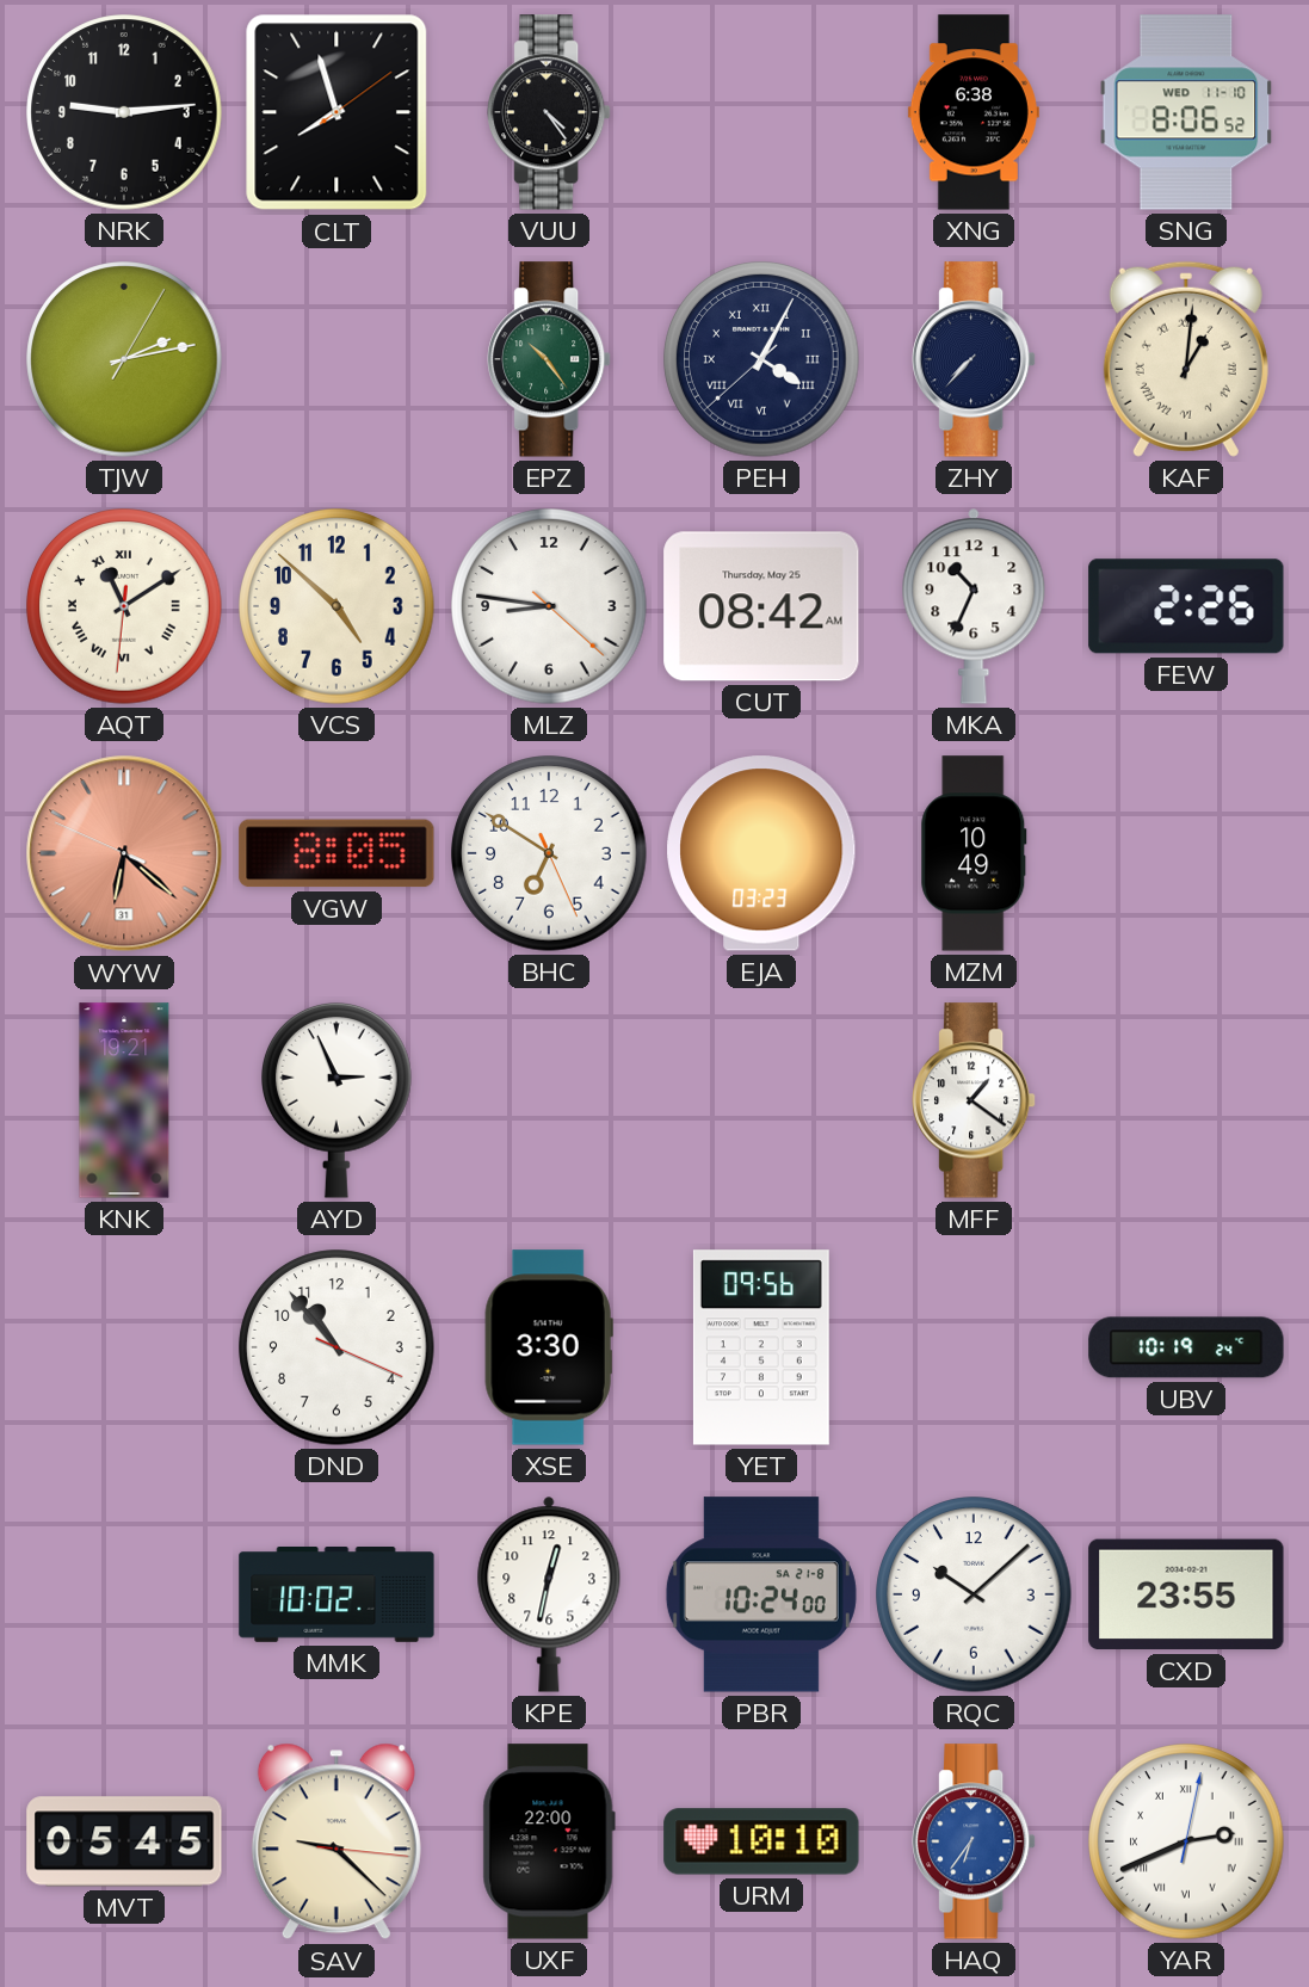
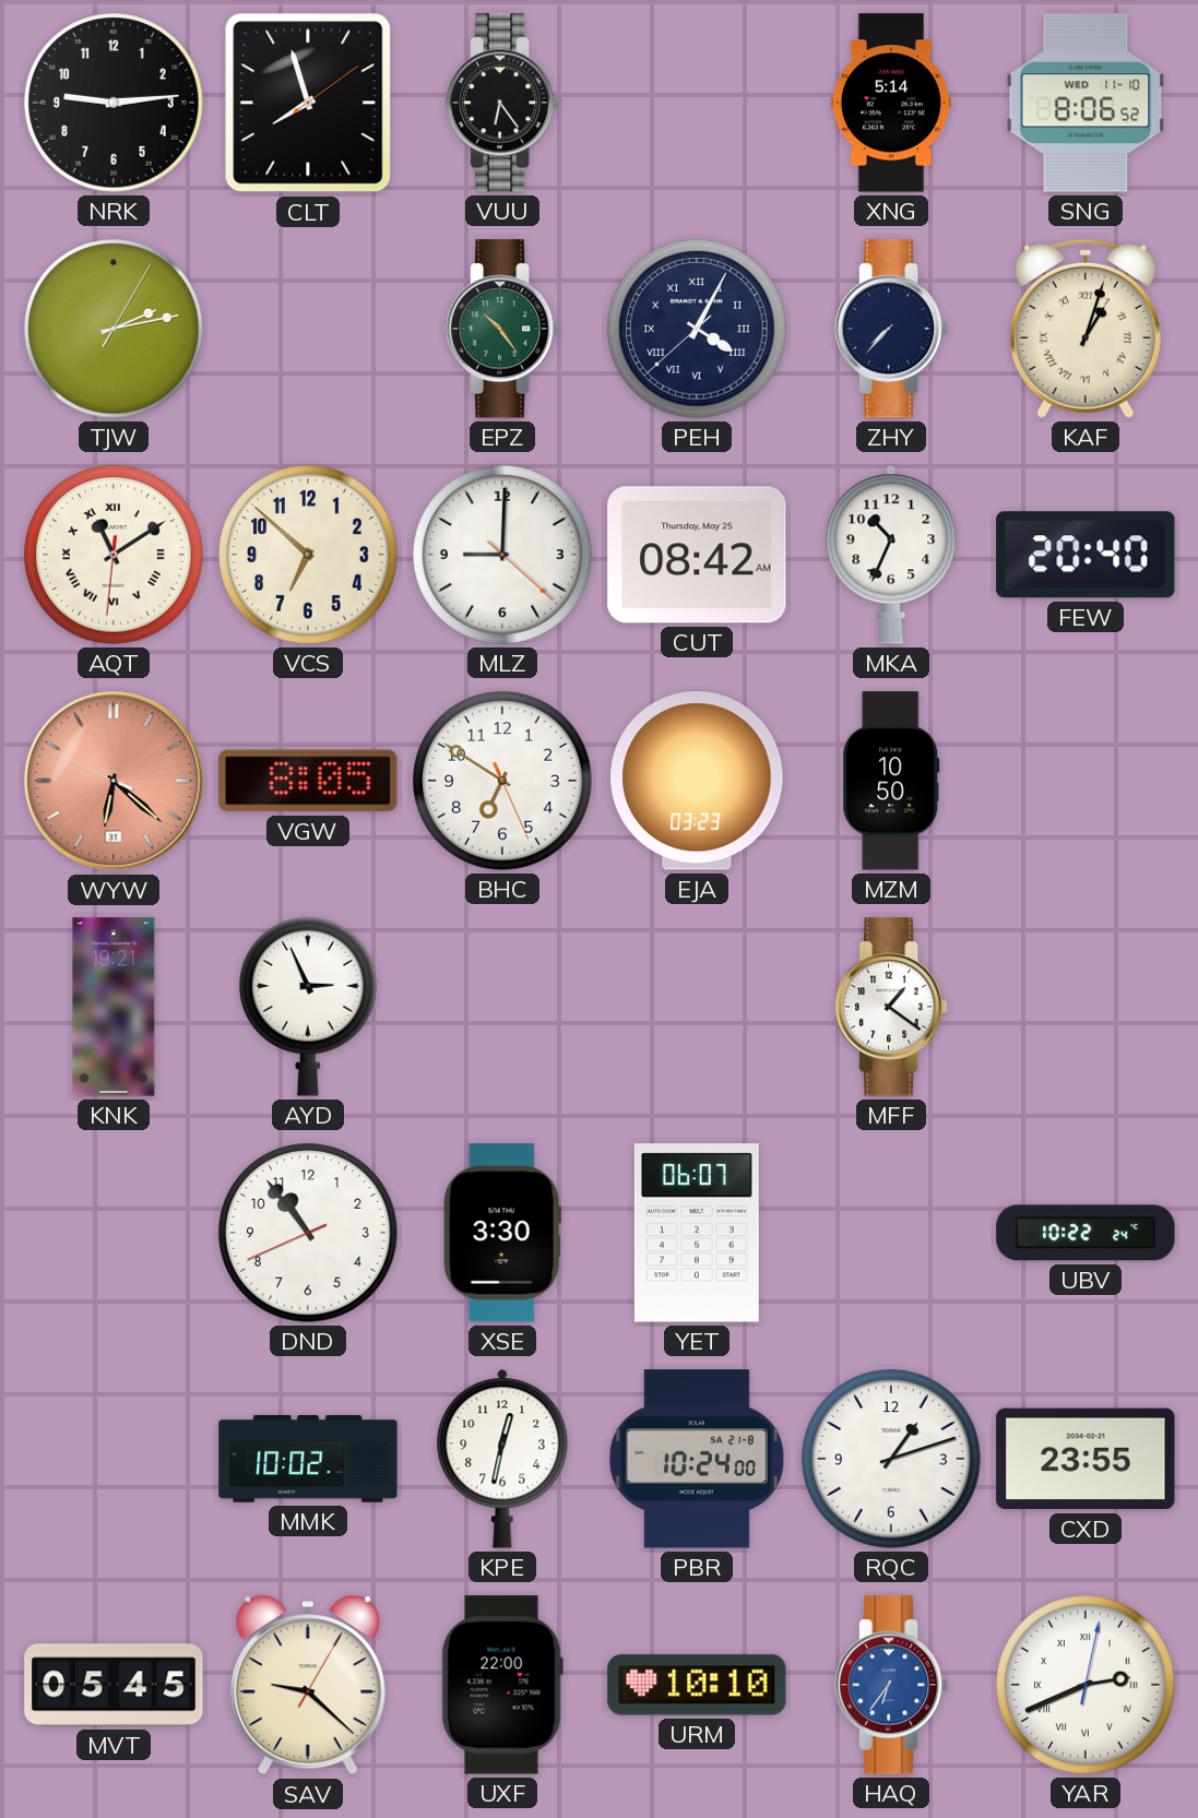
VUU: 4:24 -> 6:24
XNG: 6:38 -> 5:14
KAF: 1:01 -> 1:03
VCS: 4:52 -> 6:52
MLZ: 8:46 -> 9:00
FEW: 2:26 -> 20:40
MZM: 10:49 -> 10:50
DND: 10:53:19 -> 10:53:41
YET: 09:56 -> 06:07
UBV: 10:19 -> 10:22
RQC: 10:08 -> 1:12
SAV: 9:22:16 -> 9:22:05
